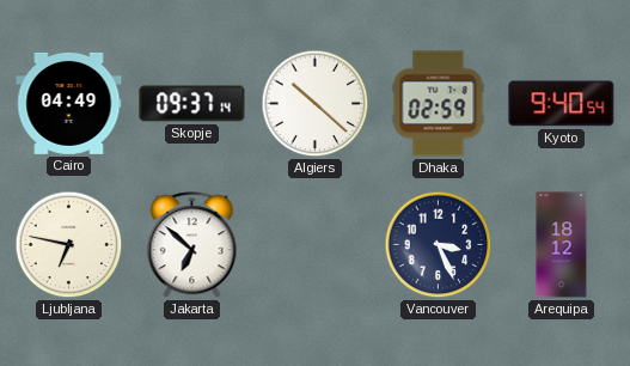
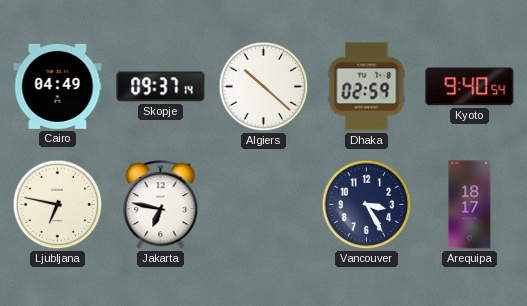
Jakarta: 6:52 -> 6:47
Vancouver: 3:26 -> 3:25
Arequipa: 18:12 -> 18:17
